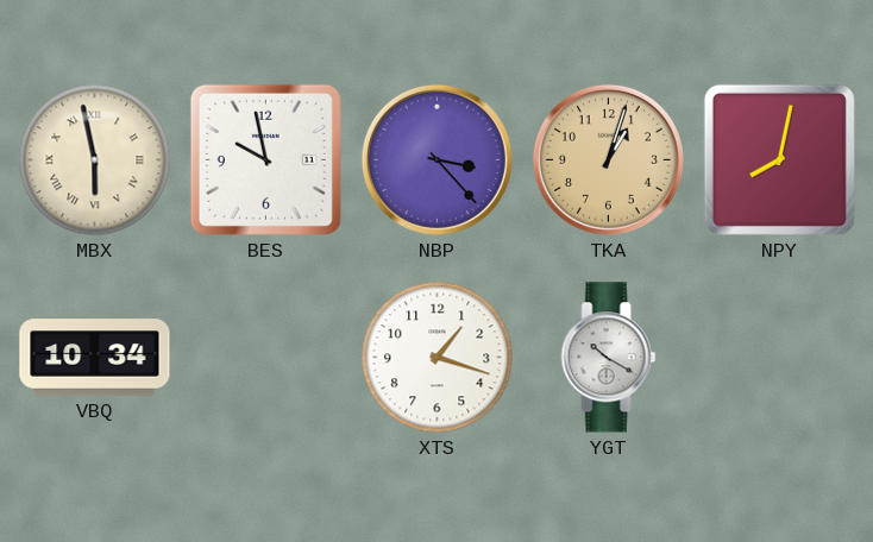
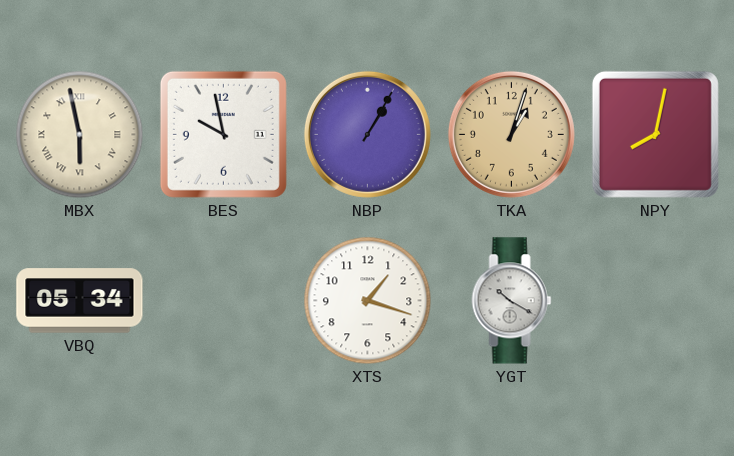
NBP: 3:23 -> 1:05
VBQ: 10:34 -> 05:34
